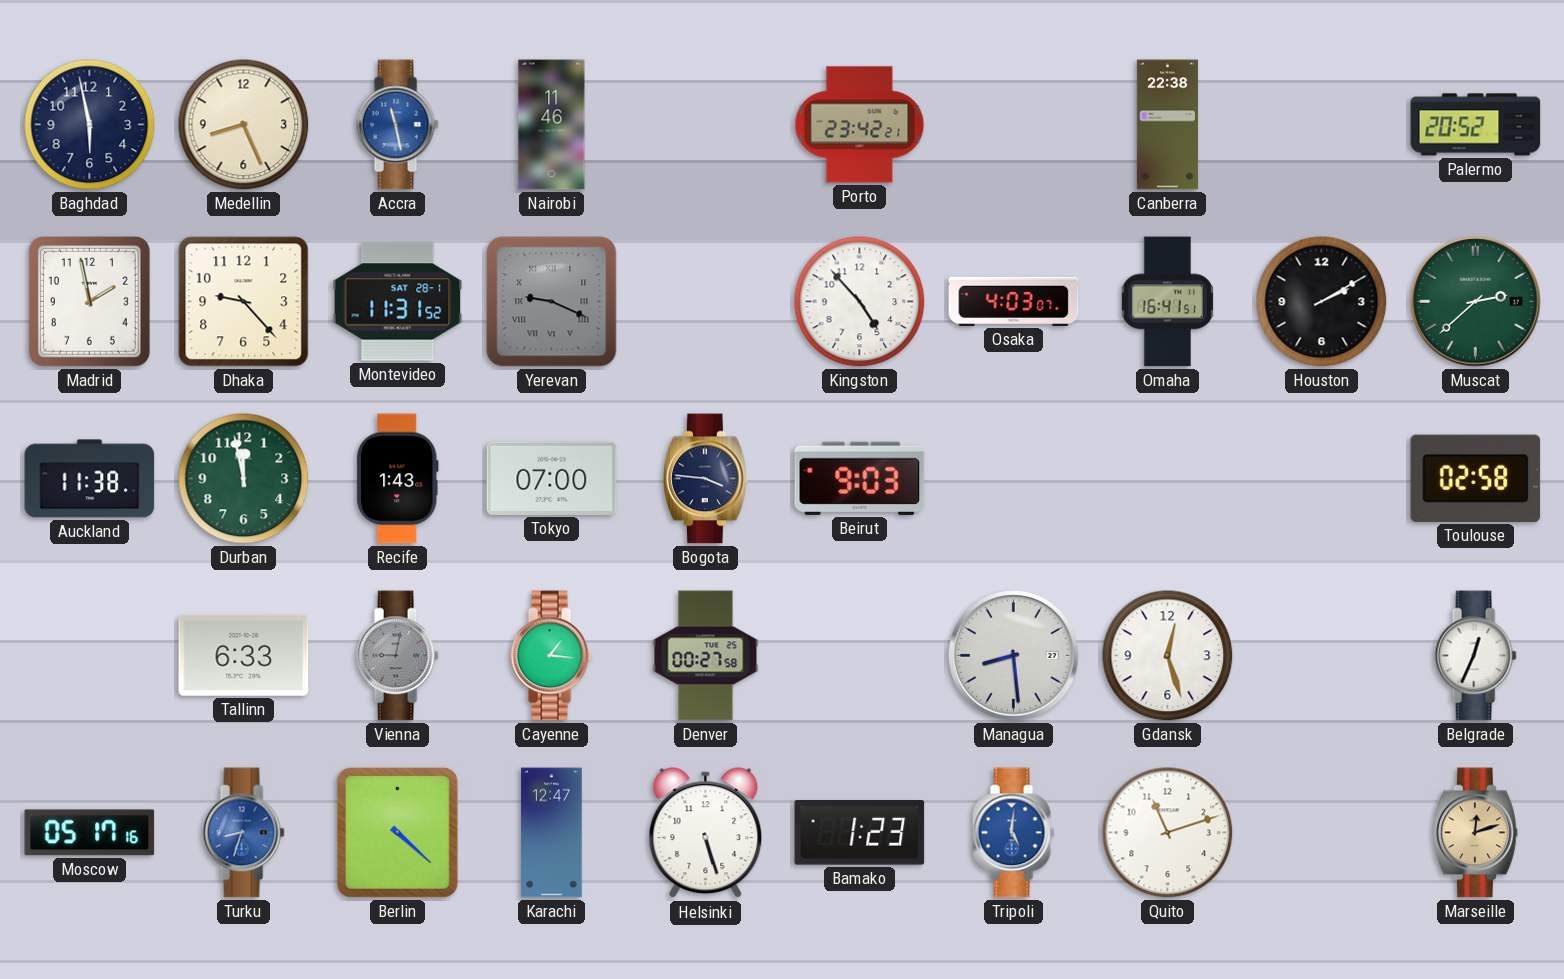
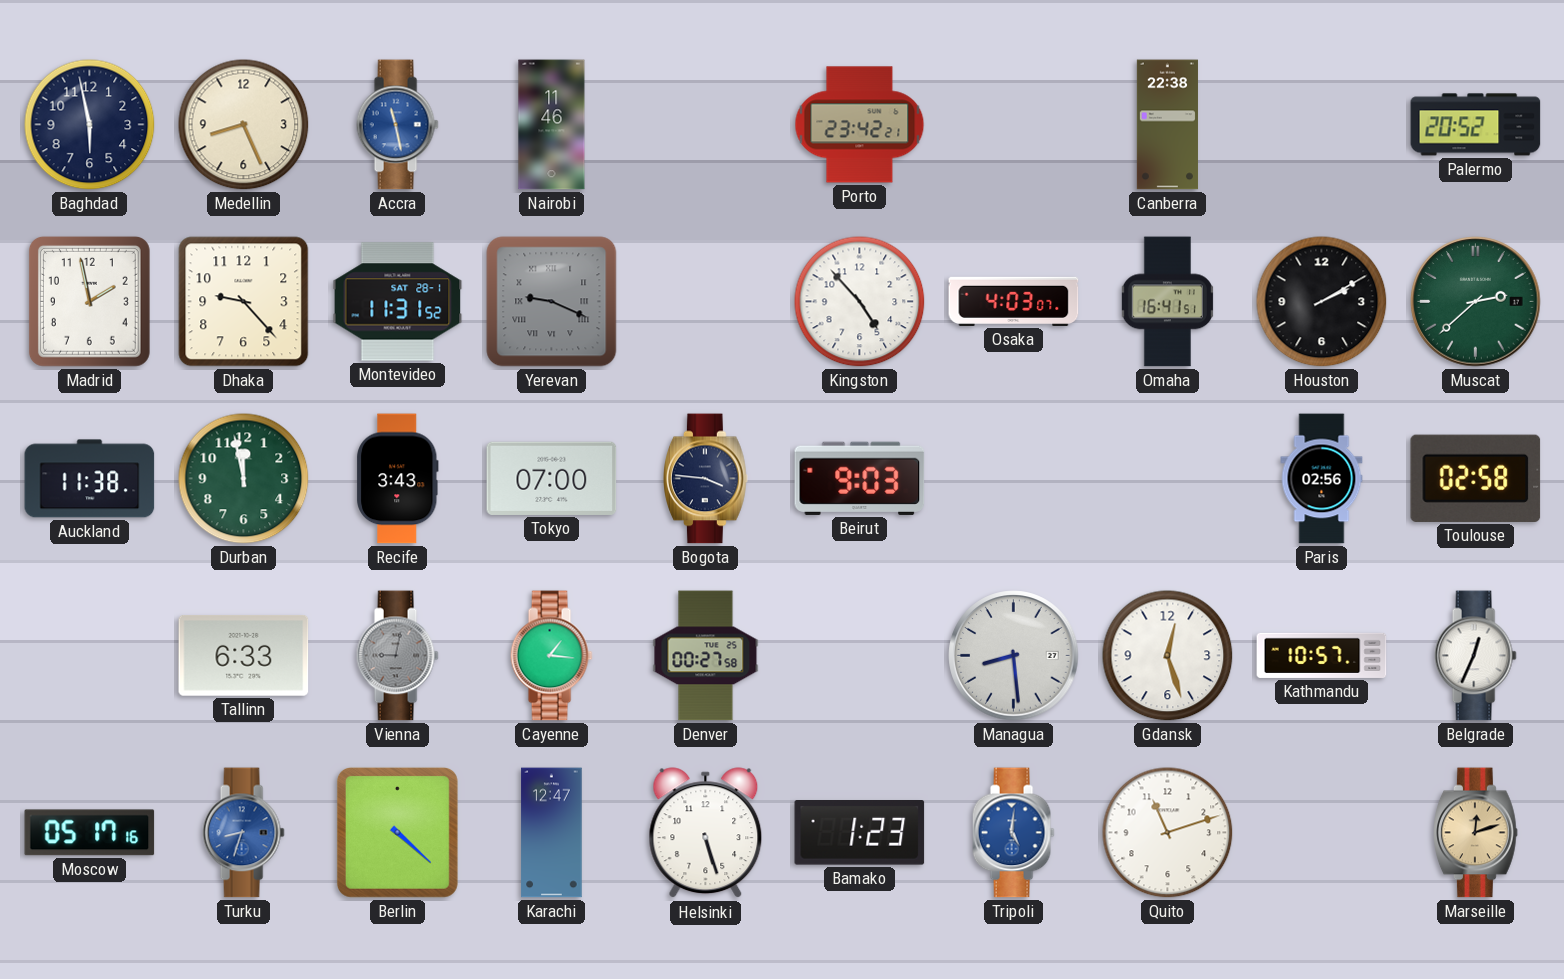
Recife: 1:43 -> 3:43
Paris: none -> 02:56
Kathmandu: none -> 10:57
